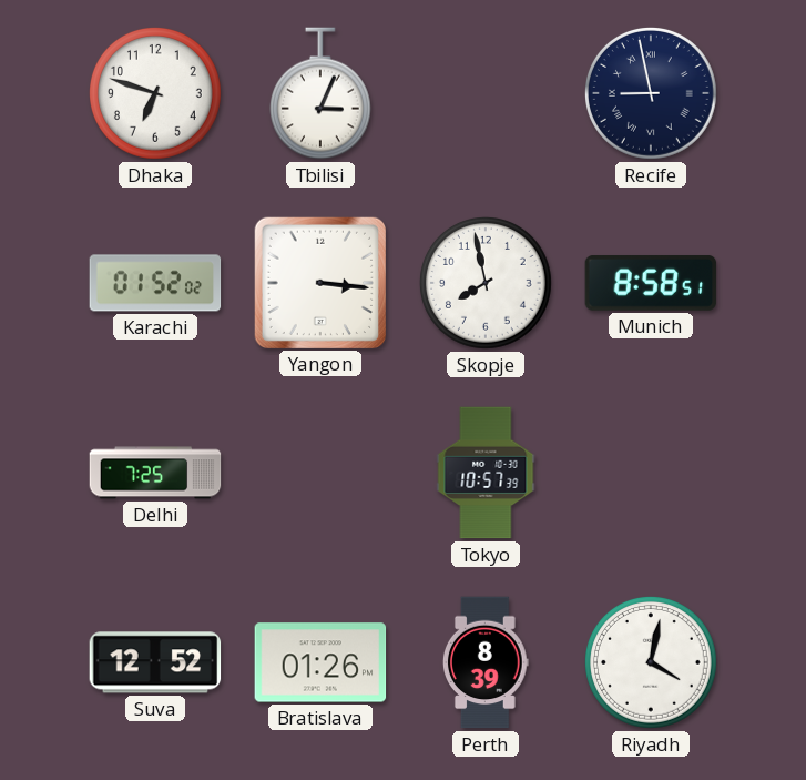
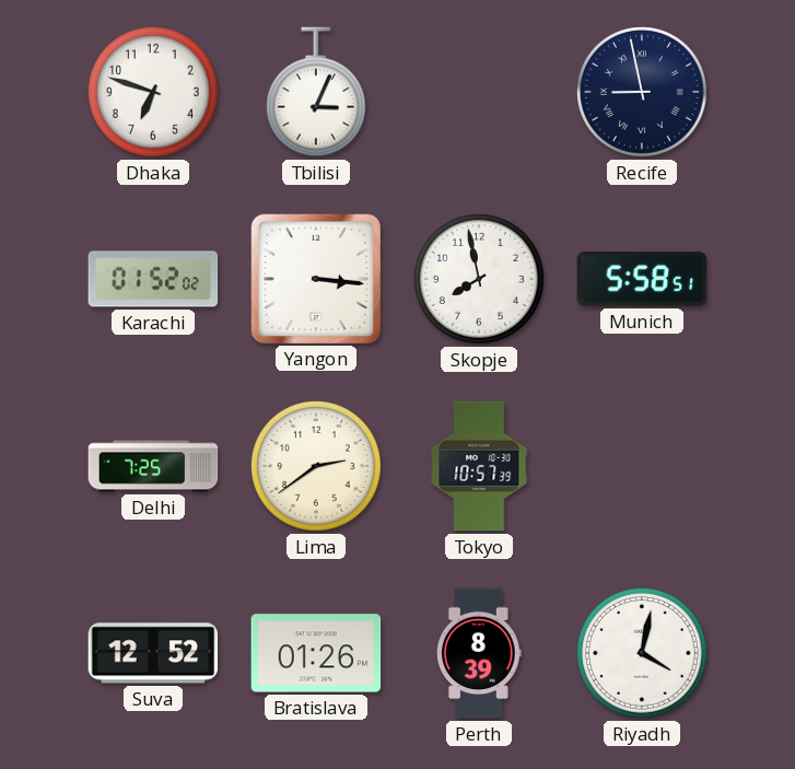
Munich: 8:58 -> 5:58
Lima: none -> 2:39
